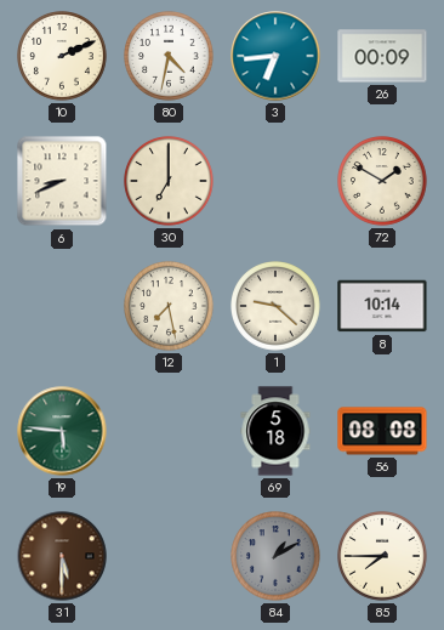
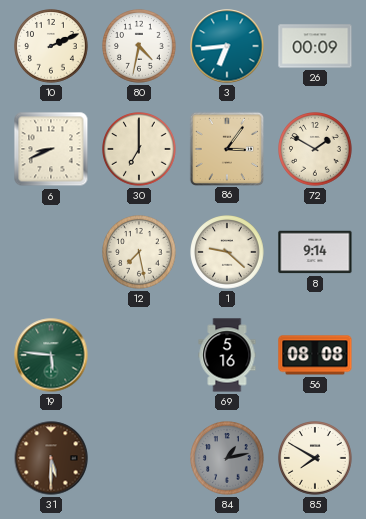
86: none -> 3:06
8: 10:14 -> 9:14
69: 5:18 -> 5:16
84: 1:10 -> 1:13
85: 7:45 -> 7:50
